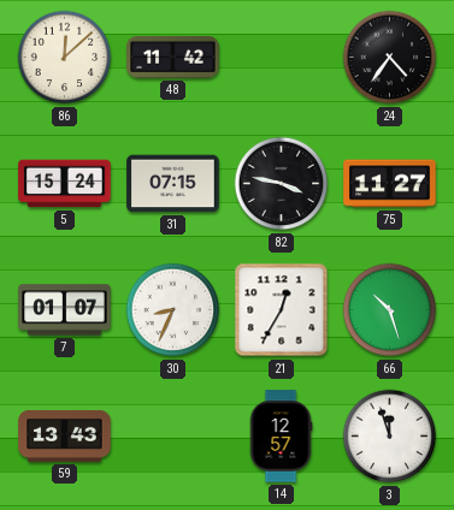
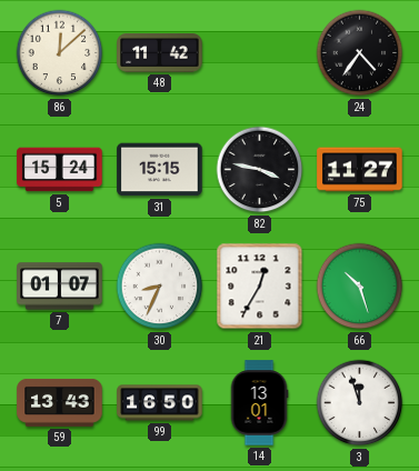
31: 07:15 -> 15:15
99: none -> 16:50
14: 12:57 -> 13:01
